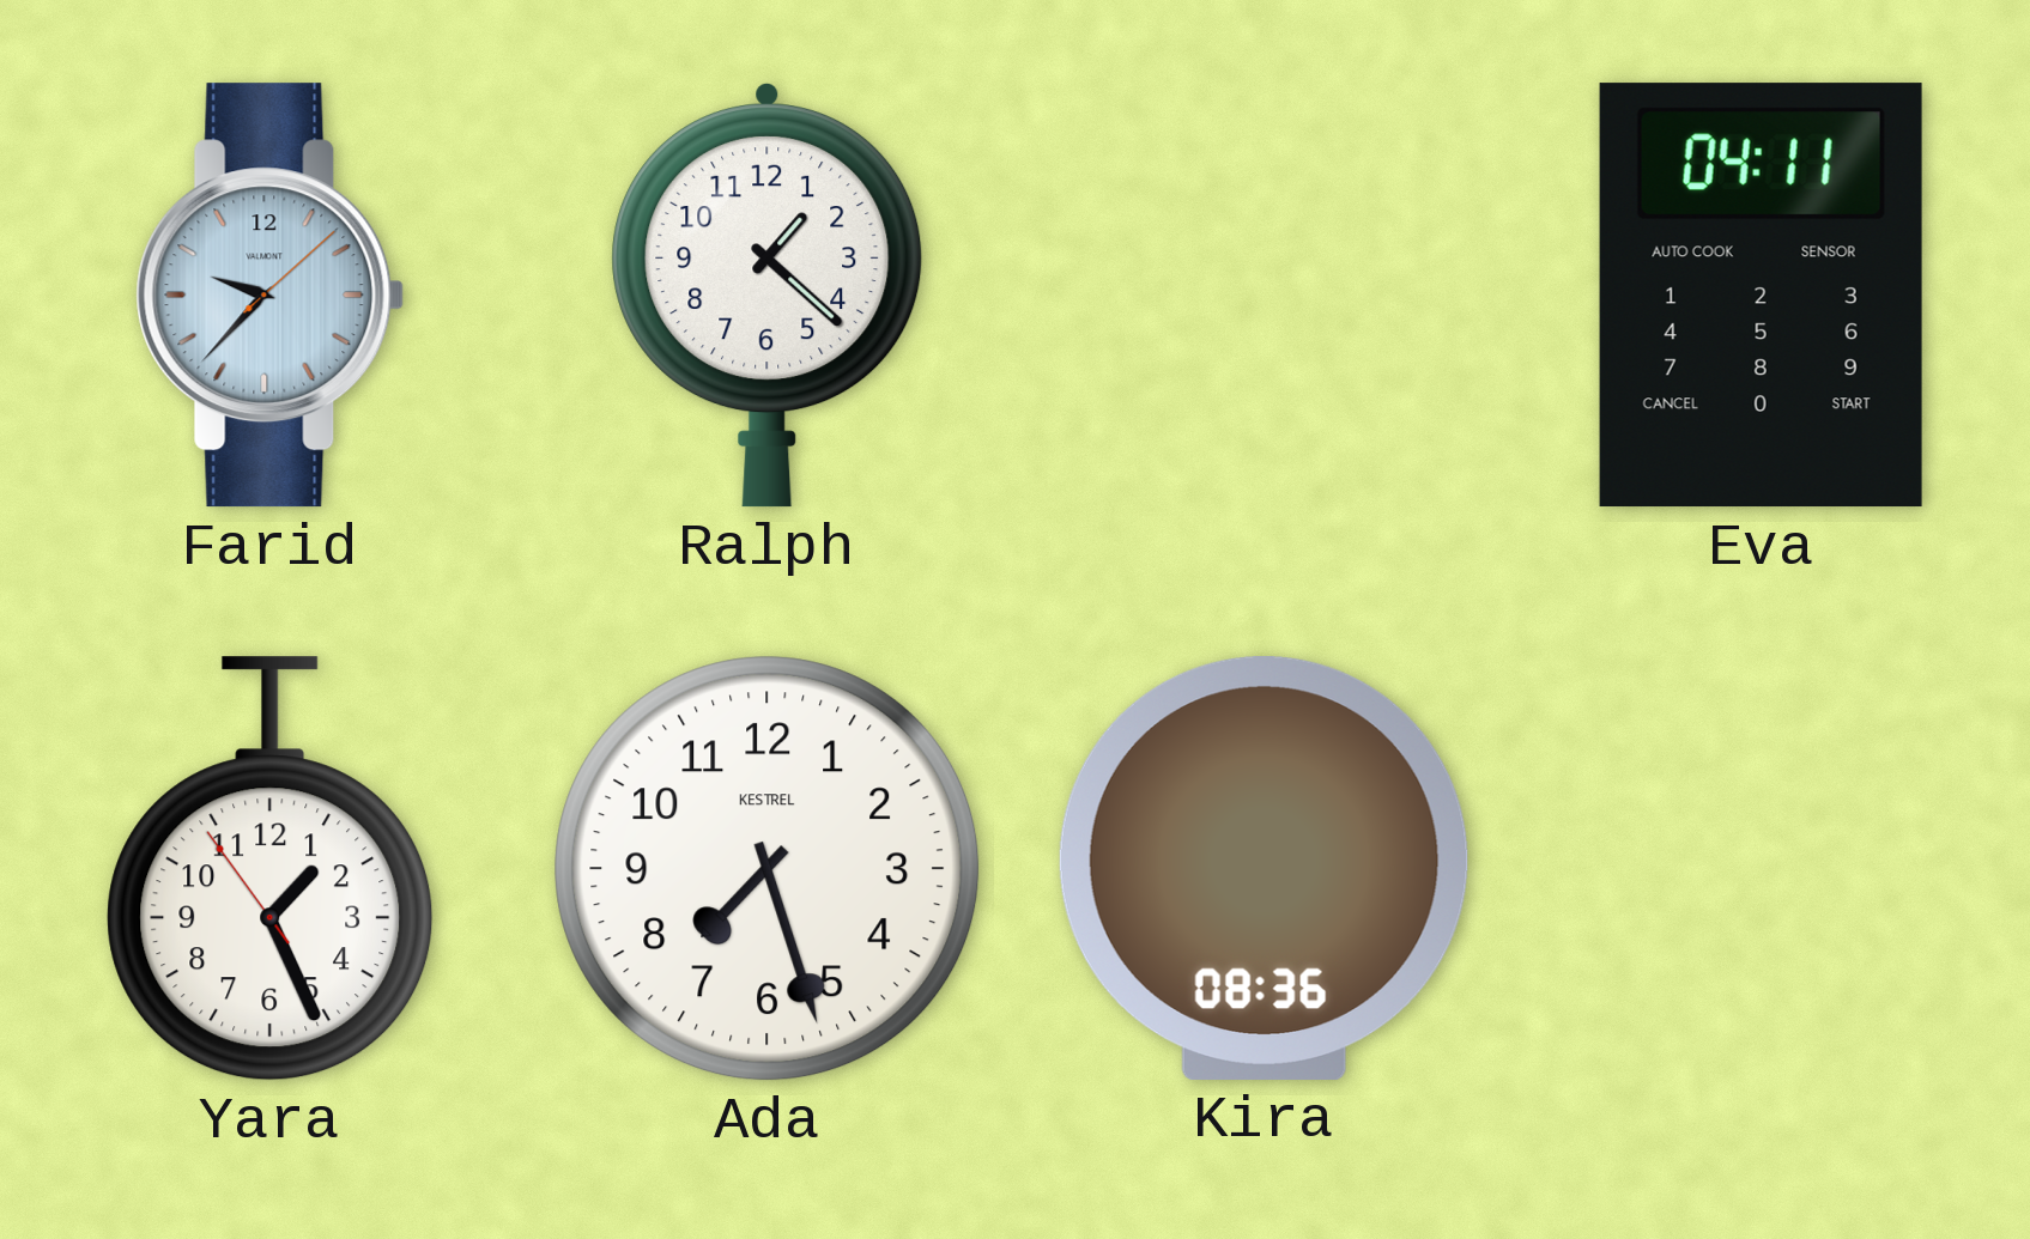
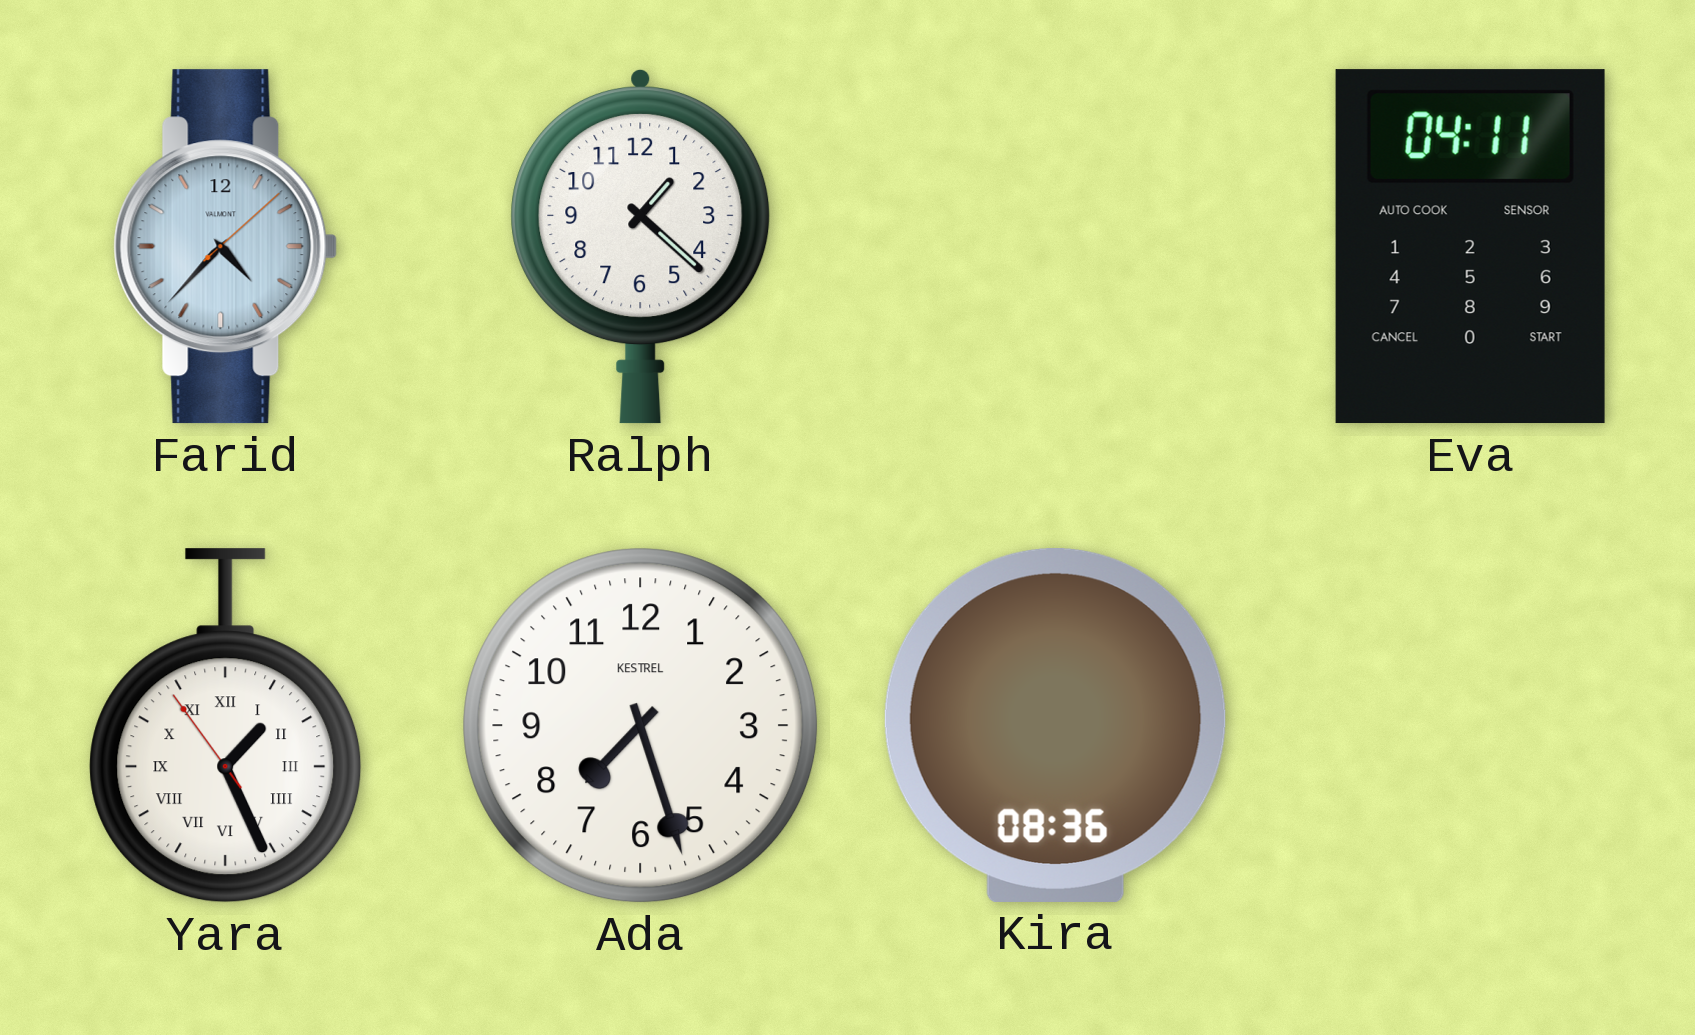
Farid: 9:37 -> 4:37
Yara numerals: Arabic -> Roman
